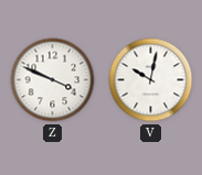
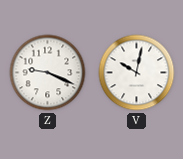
Z: 3:49 -> 9:19
